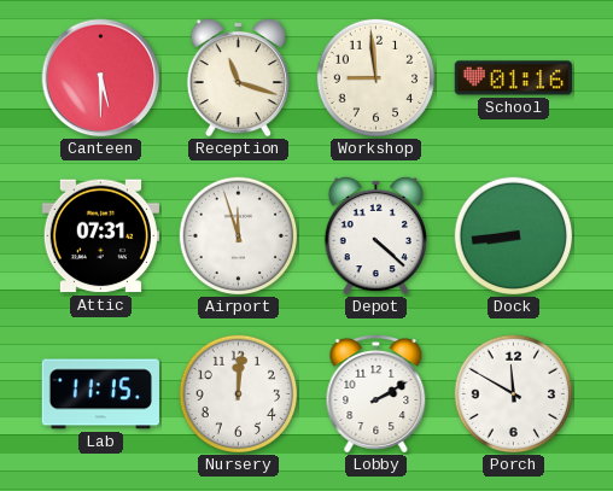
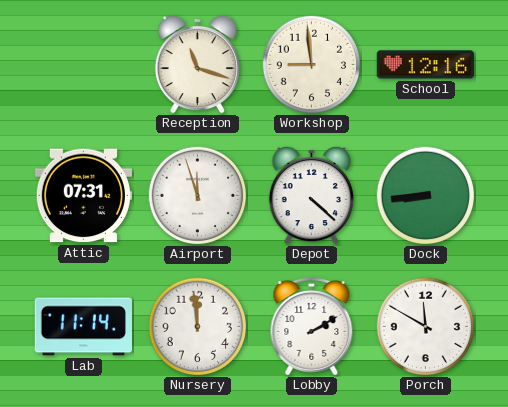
Canteen: 5:30 -> none
School: 01:16 -> 12:16
Lab: 11:15 -> 11:14
Nursery: 12:01 -> 11:59
